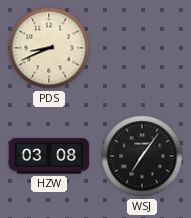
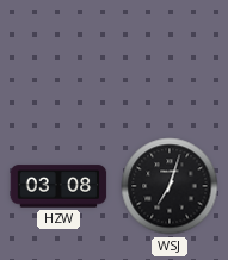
PDS: 8:41 -> none
WSJ: 7:06 -> 7:03
